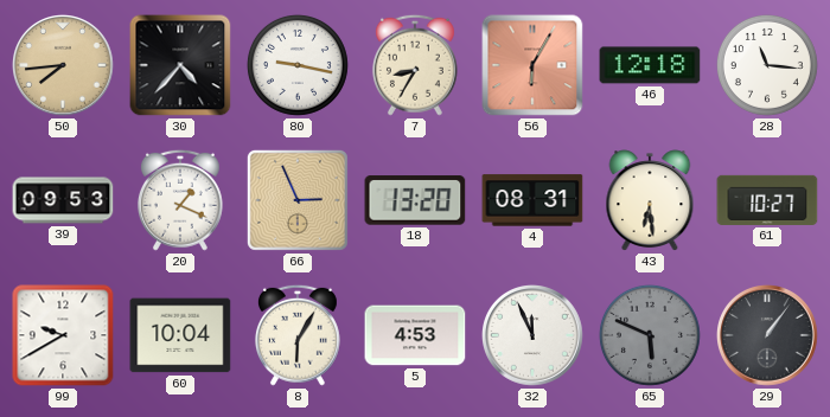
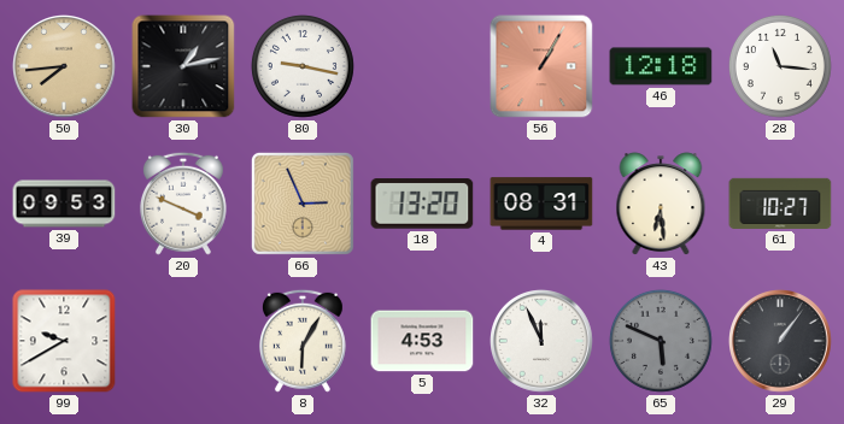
30: 4:37 -> 1:13
7: 8:35 -> none
56: 6:05 -> 1:05
20: 1:19 -> 3:49
60: 10:04 -> none
